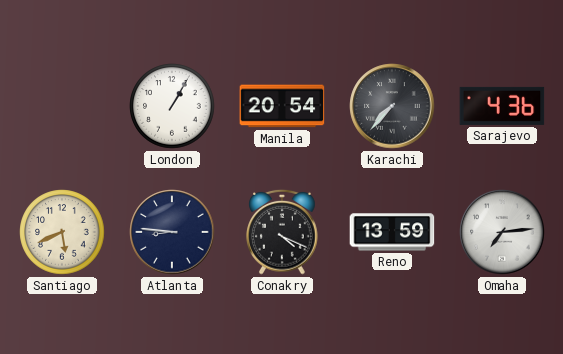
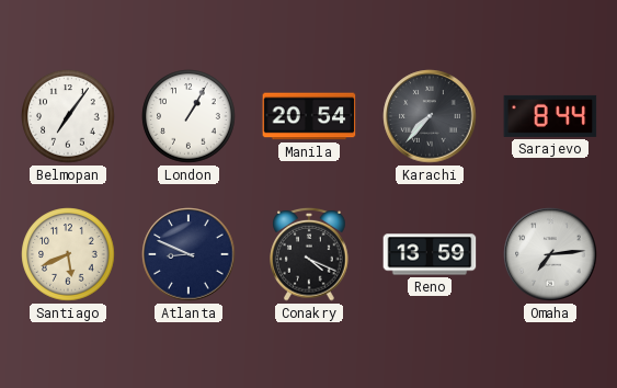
Belmopan: none -> 7:06
Sarajevo: 4:36 -> 8:44
Atlanta: 8:46 -> 8:49
